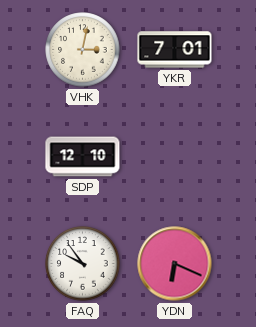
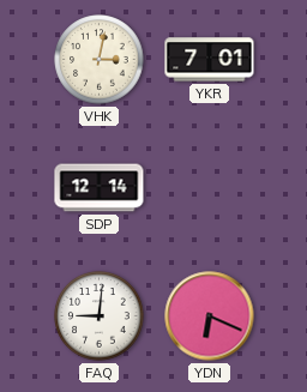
SDP: 12:10 -> 12:14
FAQ: 9:54 -> 9:01
